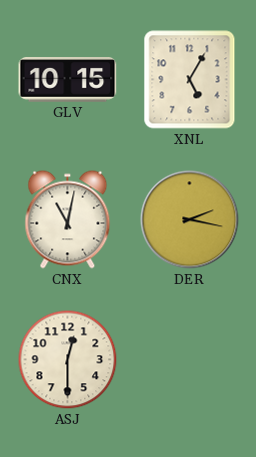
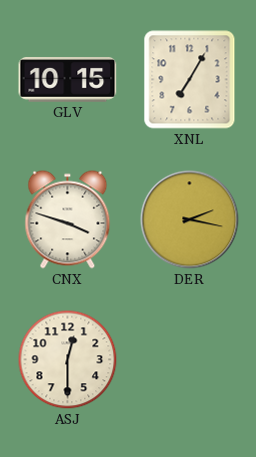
XNL: 5:05 -> 7:05
CNX: 11:02 -> 3:48
